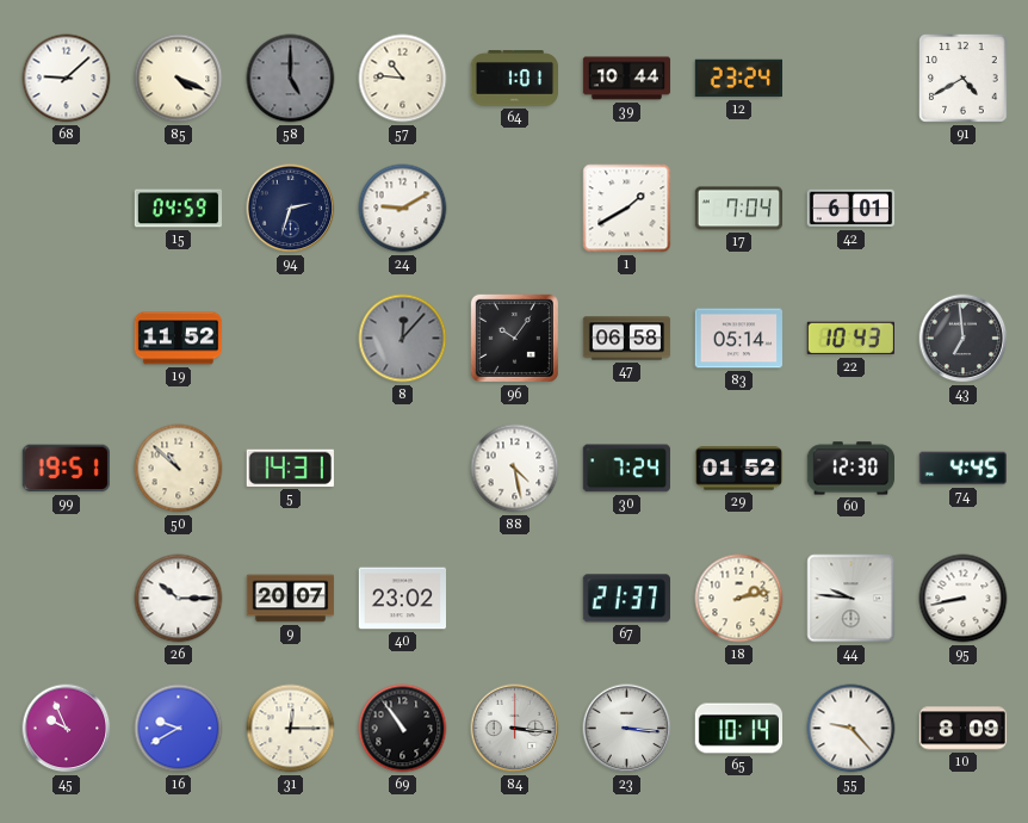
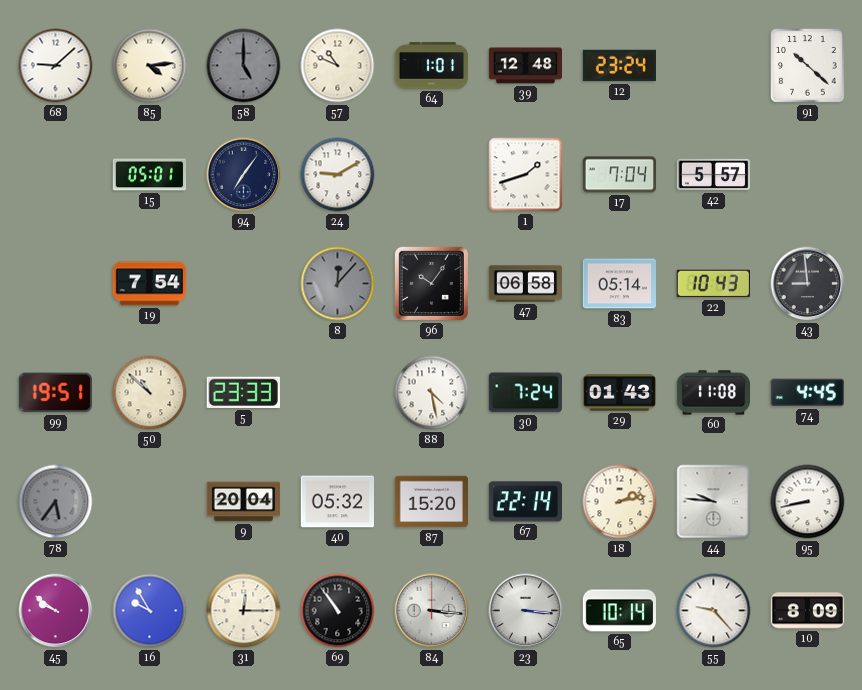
85: 4:19 -> 4:14
57: 10:46 -> 10:49
39: 10:44 -> 12:48
91: 4:40 -> 10:22
15: 04:59 -> 05:01
94: 2:33 -> 7:06
1: 1:40 -> 1:42
42: 6:01 -> 5:57
19: 11:52 -> 7:54
43: 6:59 -> 8:59
5: 14:31 -> 23:33
29: 01:52 -> 01:43
60: 12:30 -> 11:08
78: none -> 5:36
26: 10:15 -> none
9: 20:07 -> 20:04
40: 23:02 -> 05:32
87: none -> 15:20
67: 21:37 -> 22:14
45: 9:56 -> 9:51
16: 9:40 -> 9:55
